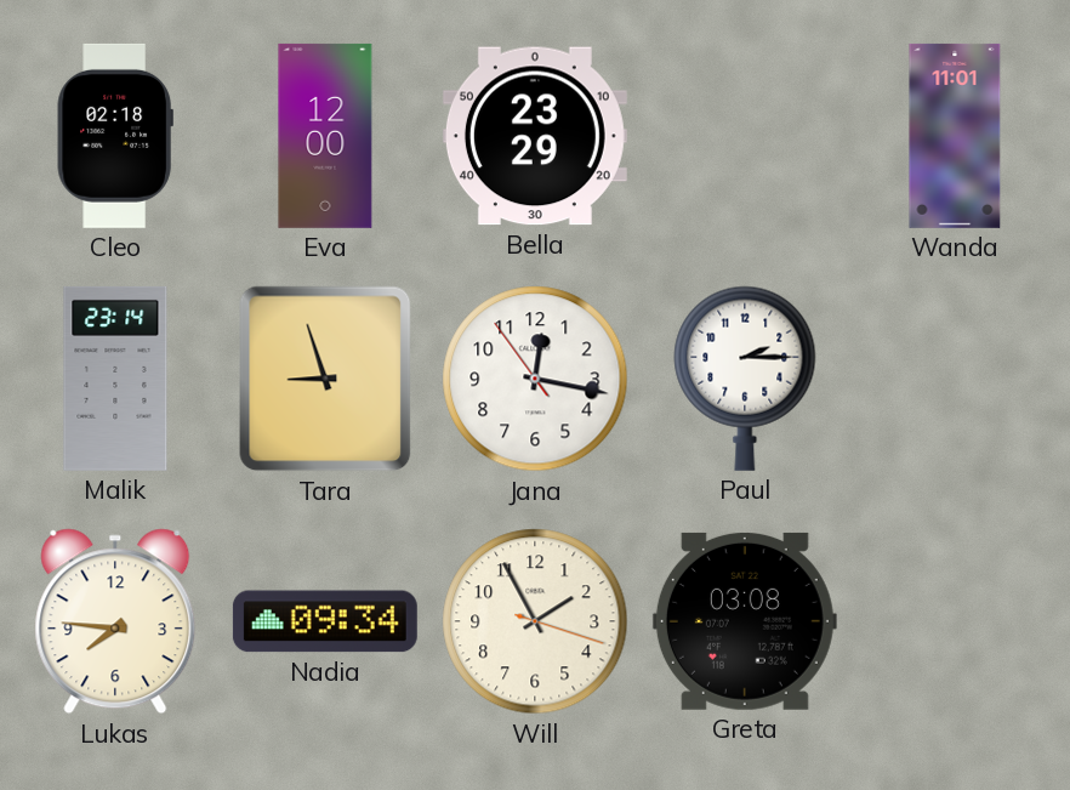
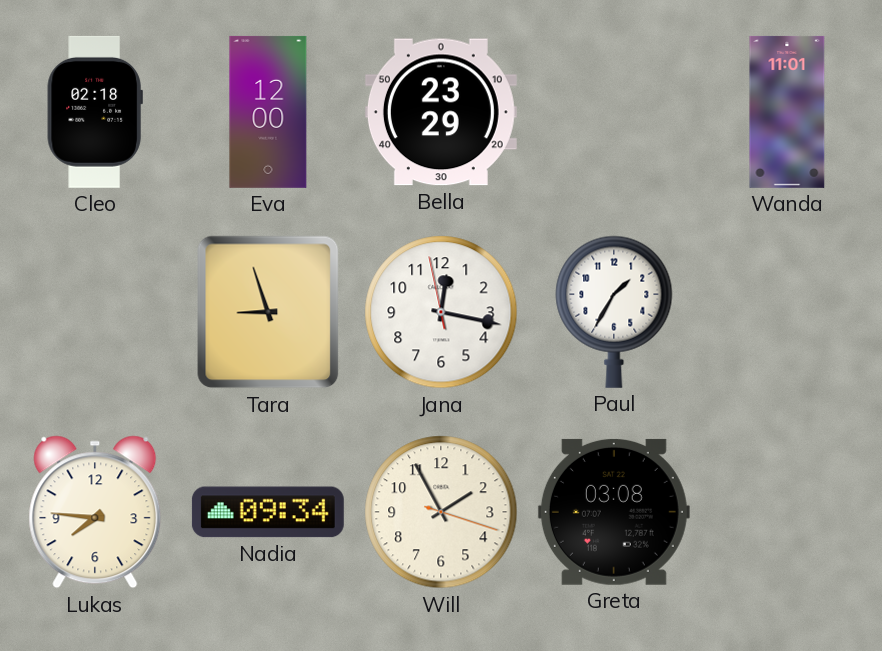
Malik: 23:14 -> none
Jana: 12:16:54 -> 12:16:58
Paul: 2:15 -> 1:35
